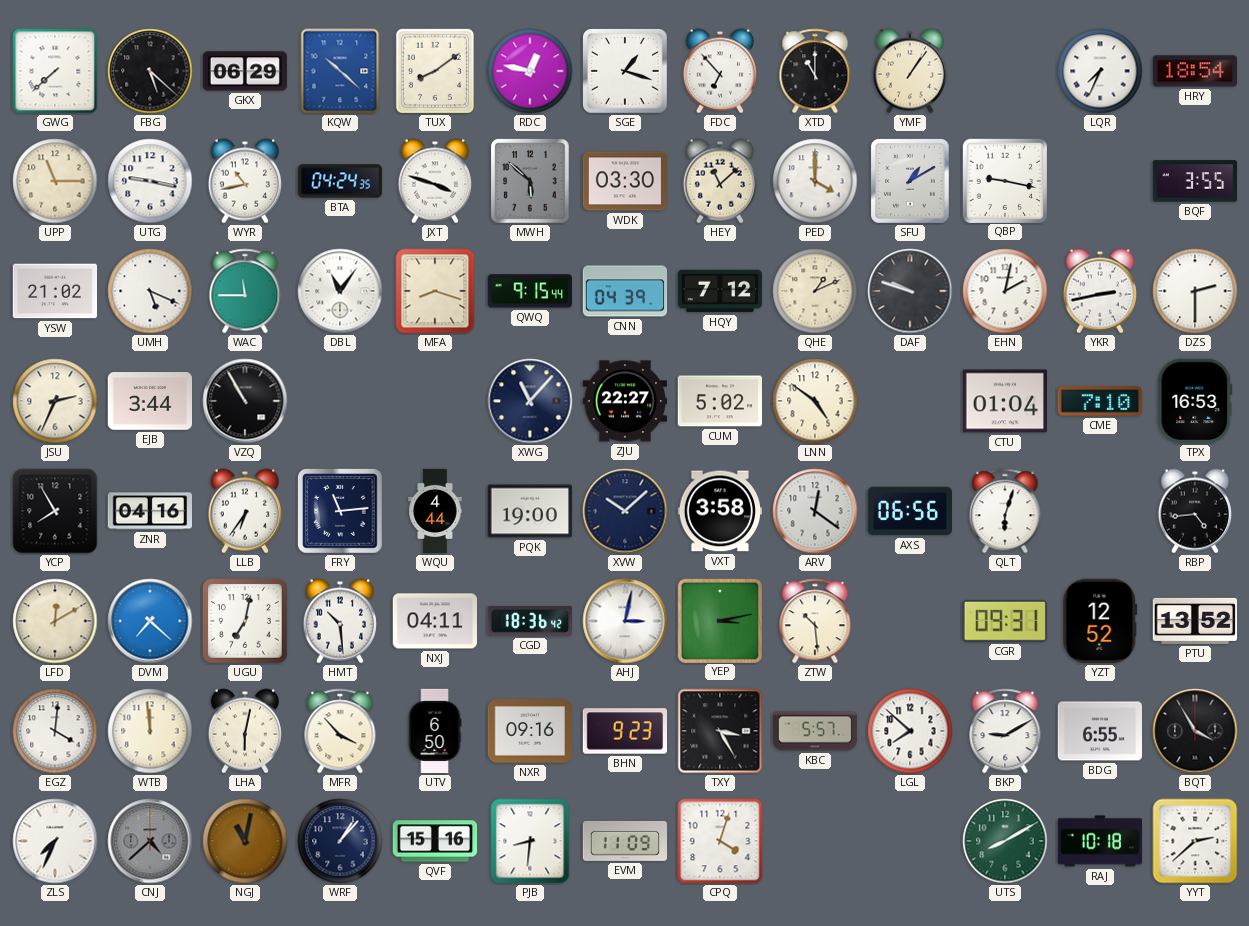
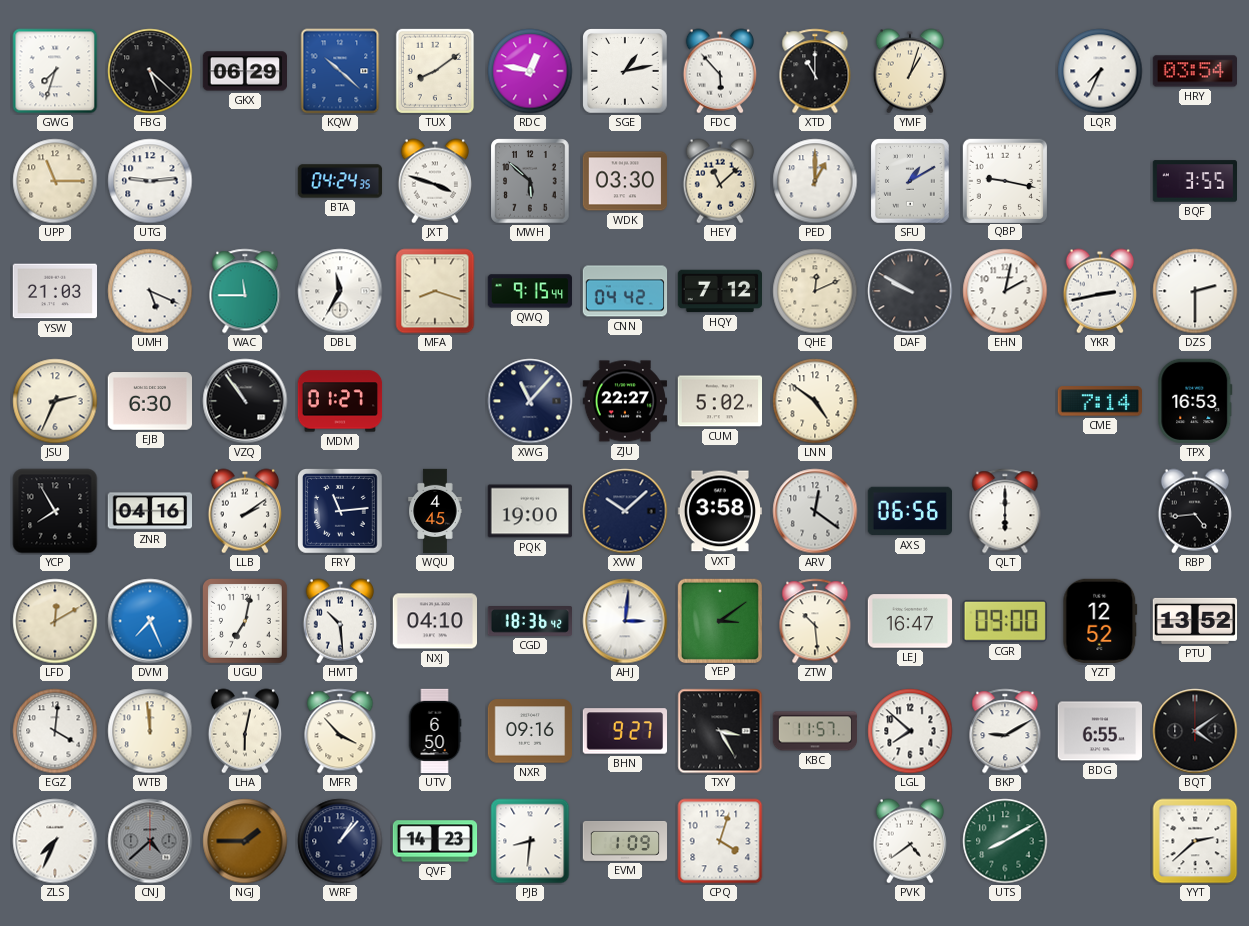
GWG: 7:38 -> 7:33
SGE: 1:18 -> 1:13
FDC: 6:53 -> 5:53
YMF: 1:06 -> 1:03
HRY: 18:54 -> 03:54
UTG: 9:17 -> 9:14
WYR: 10:43 -> none
PED: 4:00 -> 1:00
YSW: 21:02 -> 21:03
DBL: 11:06 -> 11:35
CNN: 04:39 -> 04:42
QHE: 1:11 -> 12:11
DAF: 9:48 -> 9:50
EJB: 3:44 -> 6:30
VZQ: 10:55 -> 10:54
MDM: none -> 01:27
CTU: 01:04 -> none
CME: 7:10 -> 7:14
LLB: 6:36 -> 2:09
WQU: 4:44 -> 4:45
QLT: 6:03 -> 6:00
DVM: 7:22 -> 7:26
NXJ: 04:11 -> 04:10
AHJ: 3:02 -> 3:01
YEP: 3:13 -> 3:09
LEJ: none -> 16:47
CGR: 09:31 -> 09:00
BHN: 9:23 -> 9:27
KBC: 5:57 -> 11:57
BQT: 3:55 -> 4:09
NGJ: 11:02 -> 1:45
QVF: 15:16 -> 14:23
EVM: 11:09 -> 1:09
PVK: none -> 4:39
RAJ: 10:18 -> none
